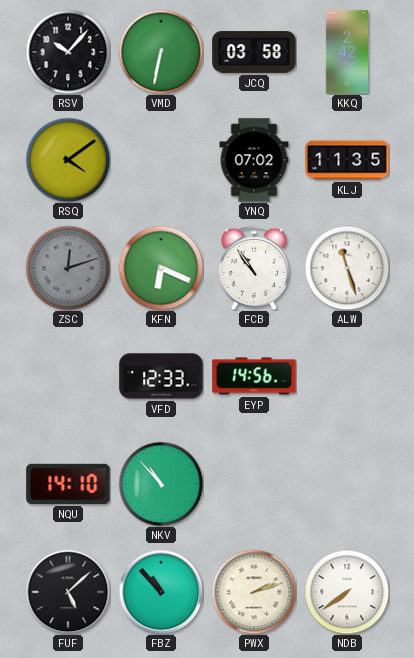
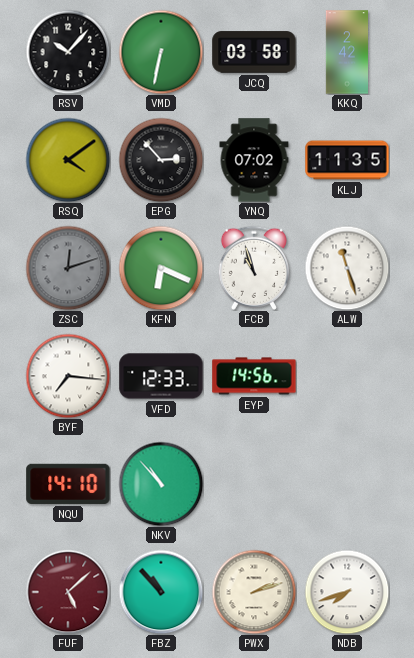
EPG: none -> 2:53
FCB: 10:54 -> 10:57
BYF: none -> 7:16
FUF dial: black -> burgundy
NDB: 7:39 -> 7:42
